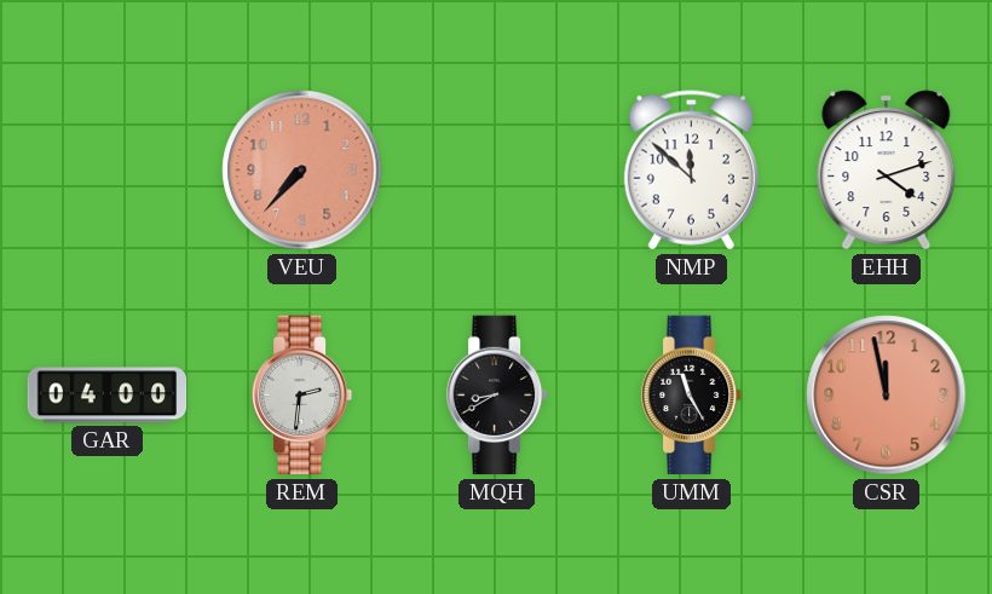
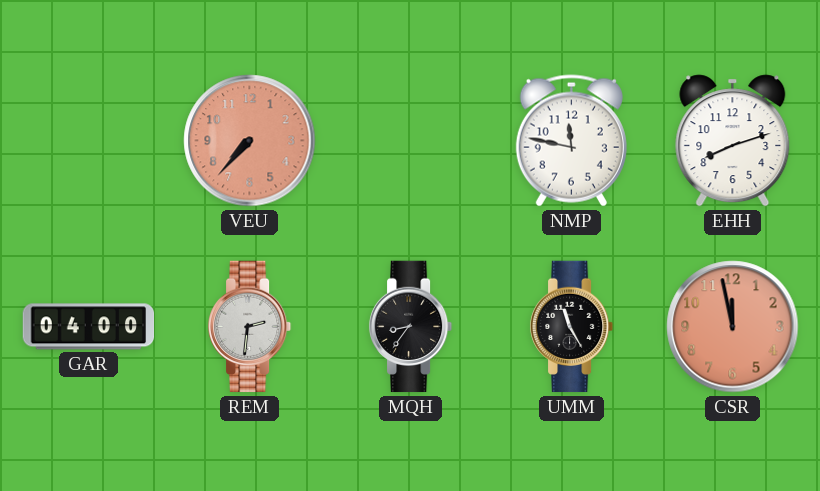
NMP: 11:52 -> 11:47
EHH: 4:12 -> 8:12
MQH: 8:40 -> 8:36
